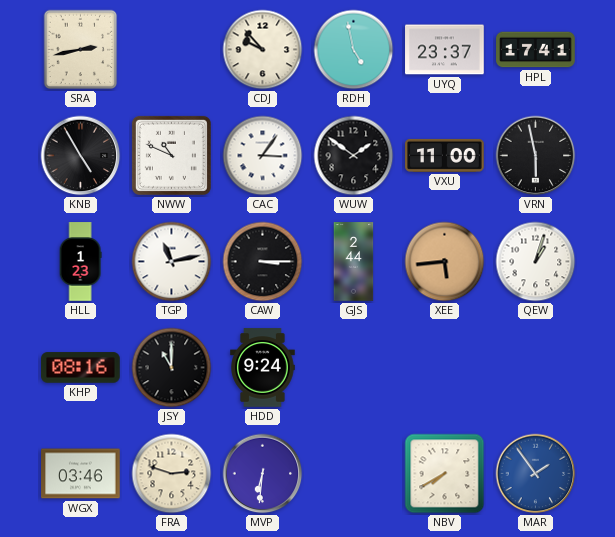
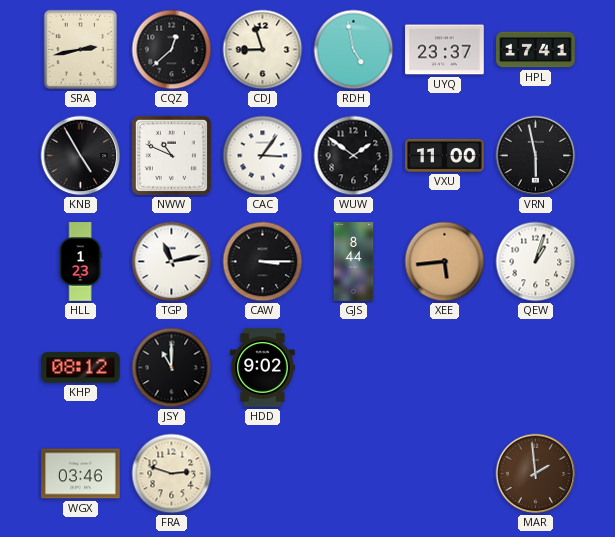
CQZ: none -> 12:38
CDJ: 9:53 -> 8:57
GJS: 2:44 -> 8:44
KHP: 08:16 -> 08:12
HDD: 9:24 -> 9:02
MVP: 6:31 -> none
NBV: 7:40 -> none
MAR: 1:54 -> 1:59
MAR dial: blue -> brown
